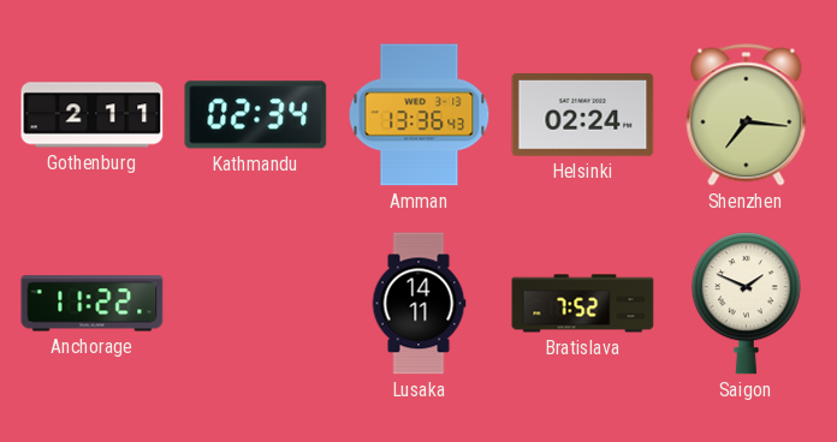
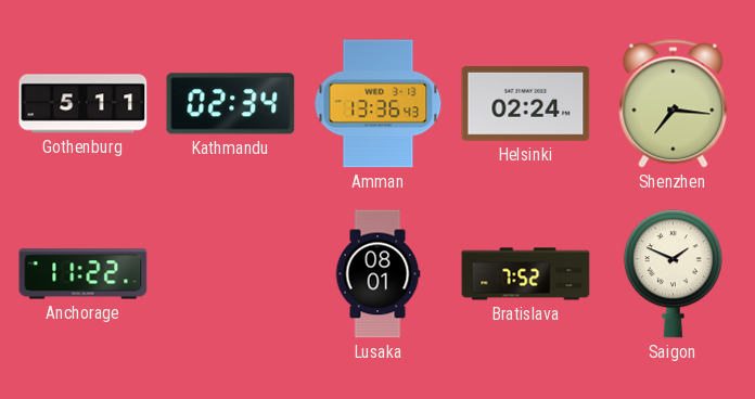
Gothenburg: 2:11 -> 5:11
Lusaka: 14:11 -> 08:01
